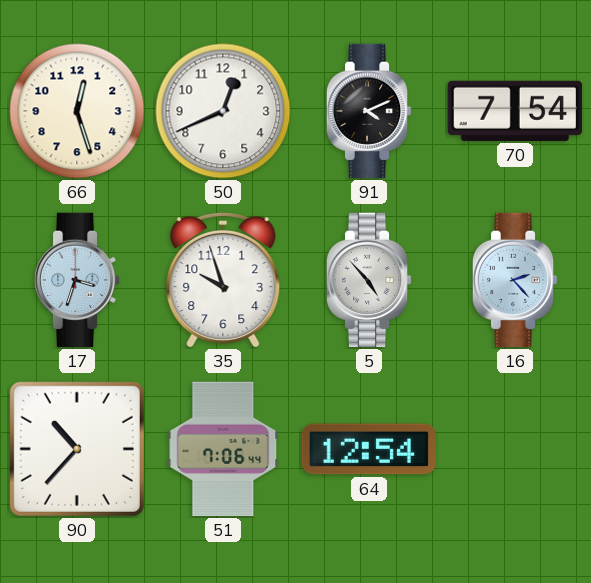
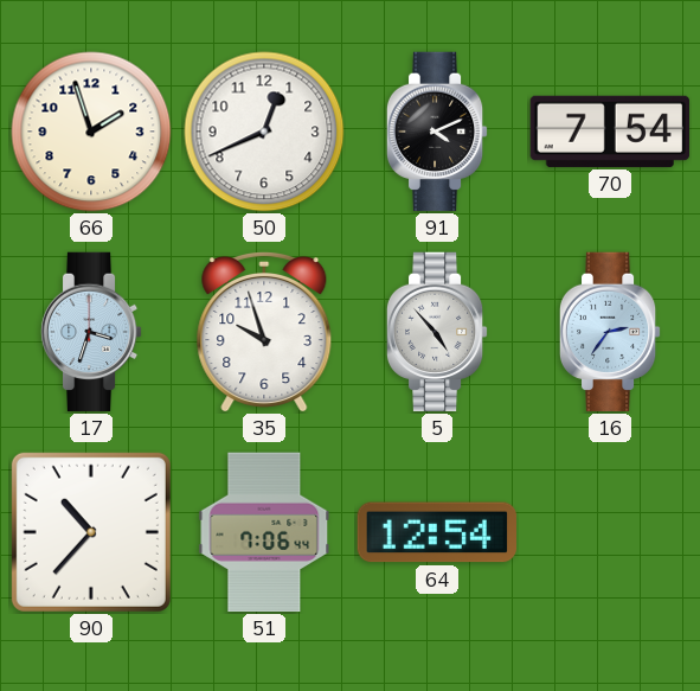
66: 12:27 -> 1:57
16: 2:23 -> 2:36
